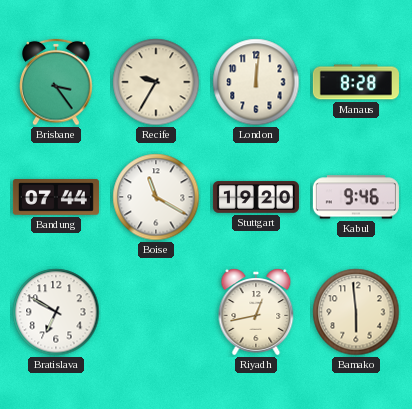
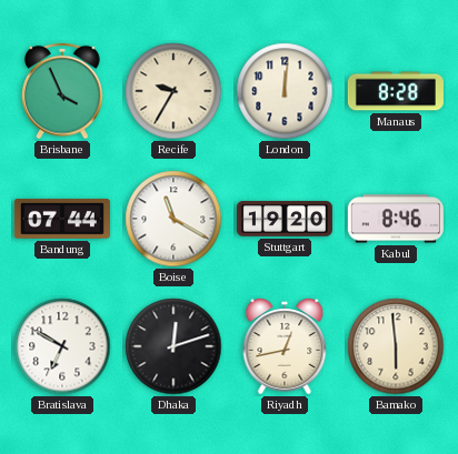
Brisbane: 3:24 -> 3:56
Kabul: 9:46 -> 8:46
Dhaka: none -> 12:12
